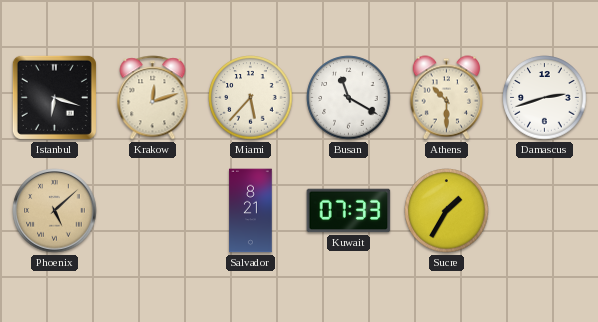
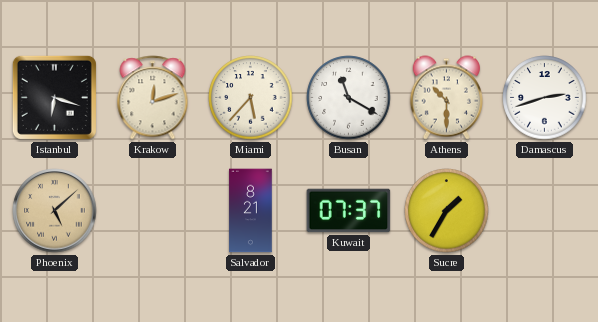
Kuwait: 07:33 -> 07:37
